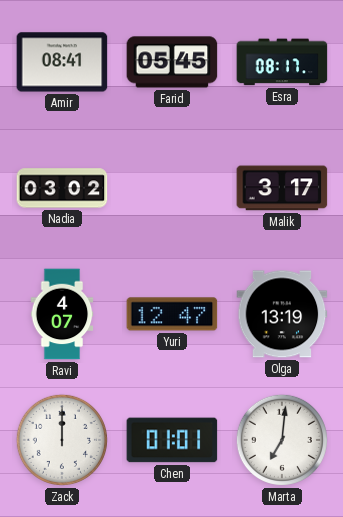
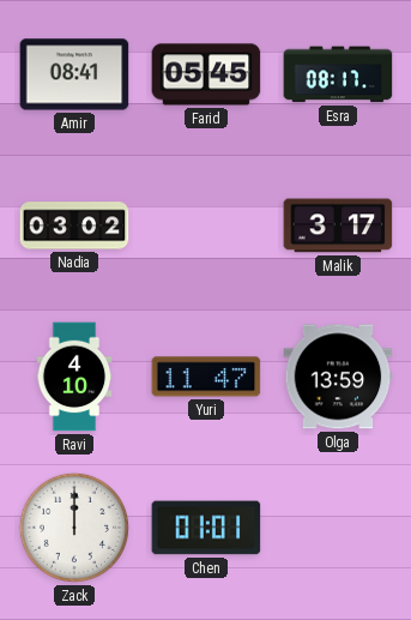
Ravi: 4:07 -> 4:10
Yuri: 12:47 -> 11:47
Olga: 13:19 -> 13:59
Marta: 7:01 -> none
